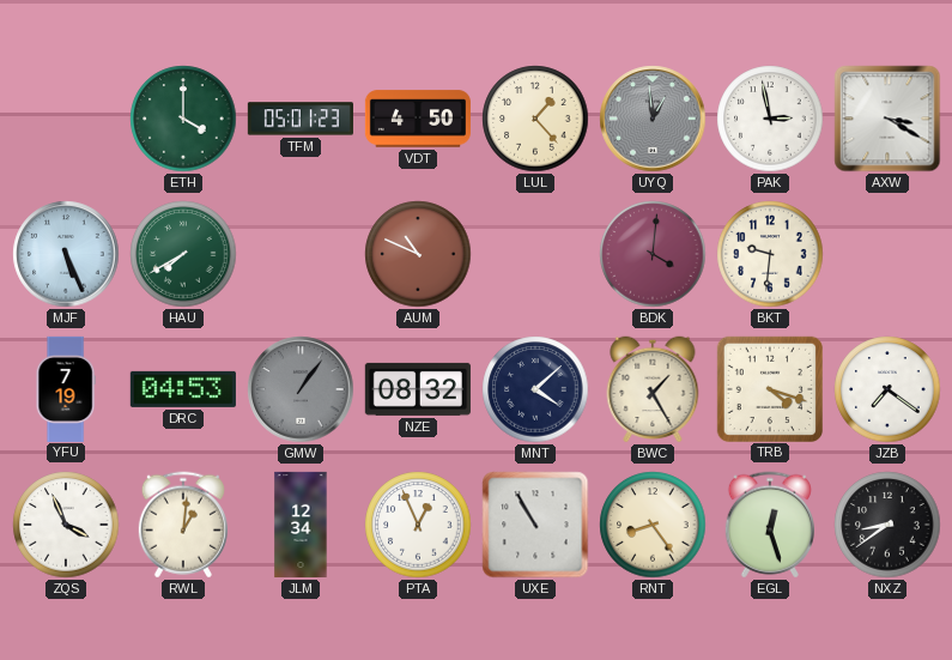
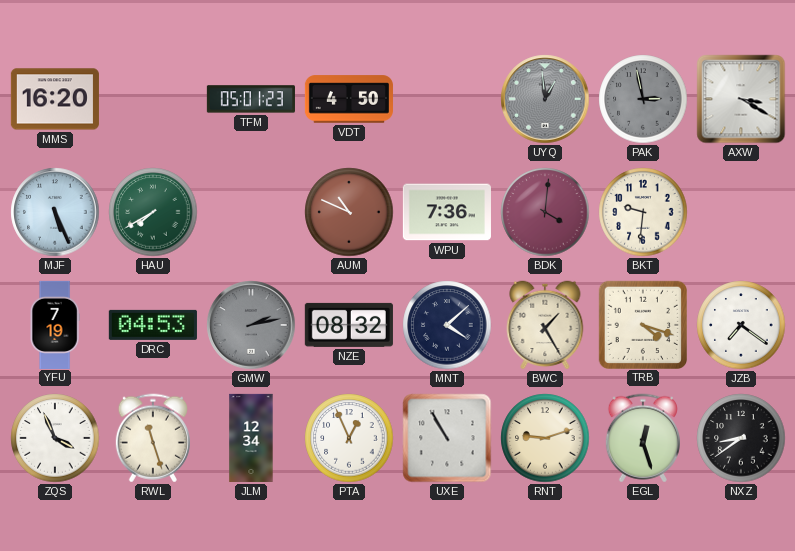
MMS: none -> 16:20
ETH: 4:00 -> none
LUL: 1:23 -> none
PAK dial: white -> grey
WPU: none -> 7:36
GMW: 1:06 -> 2:13
RWL: 1:01 -> 11:27
RNT: 8:24 -> 9:12
